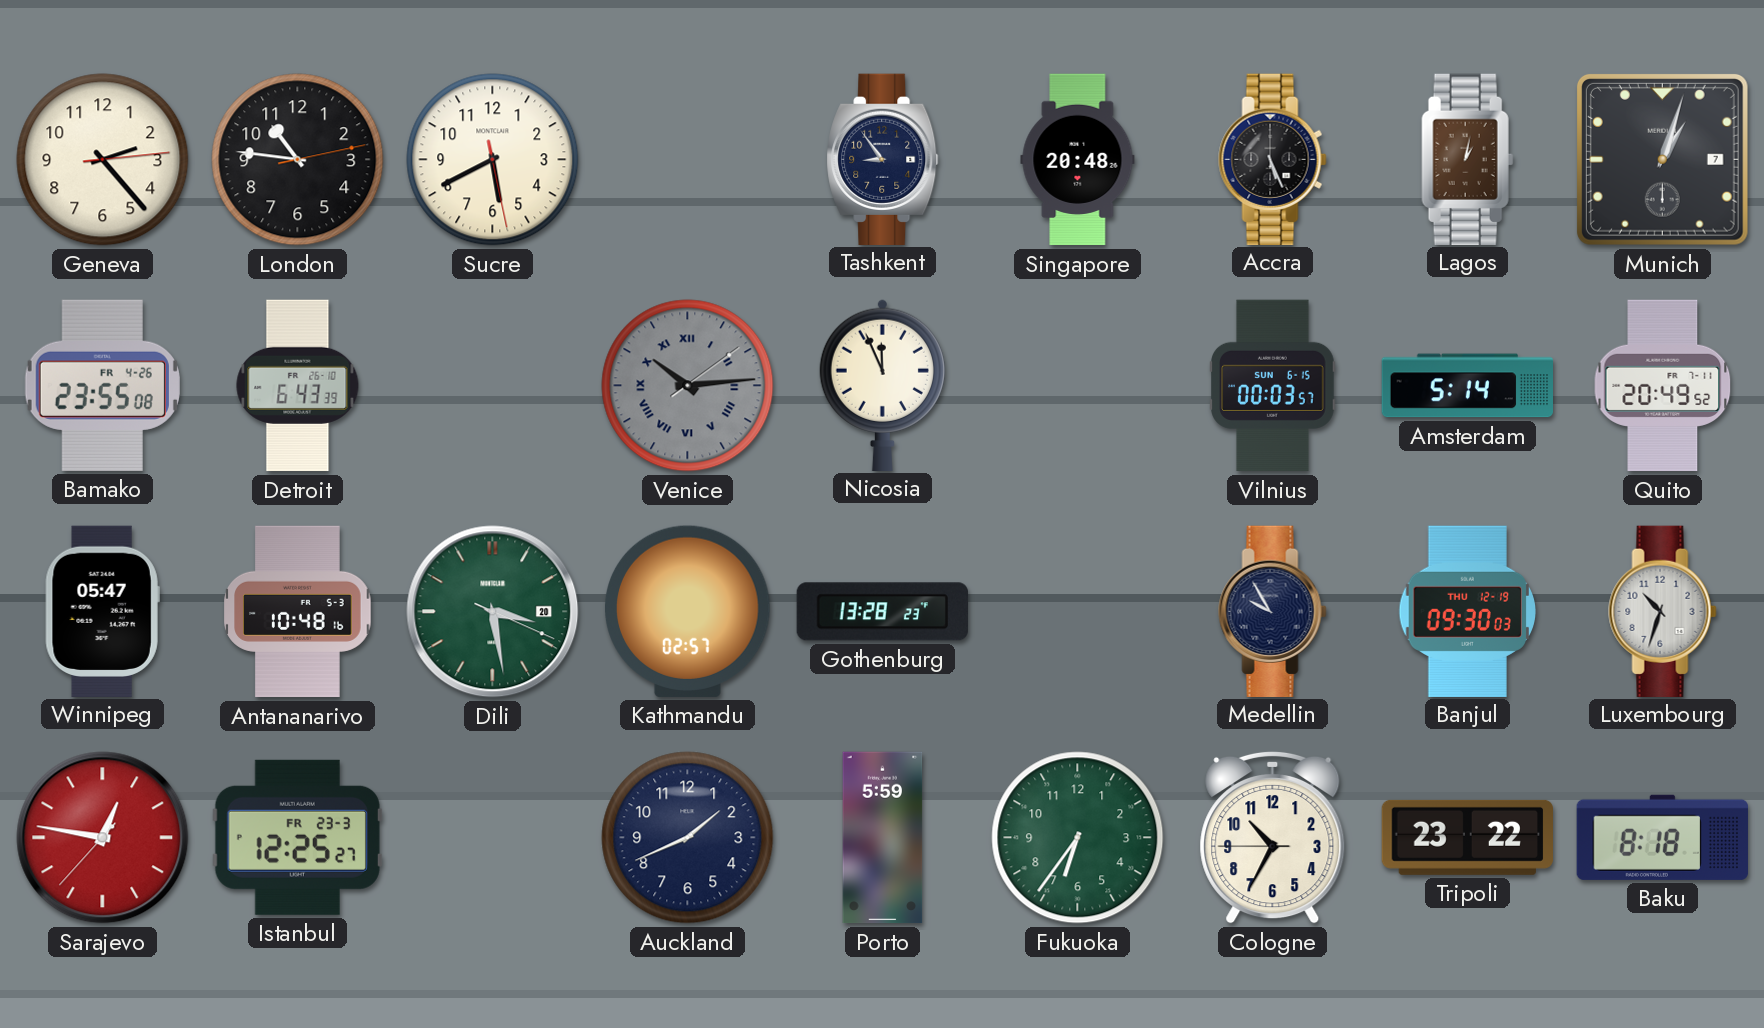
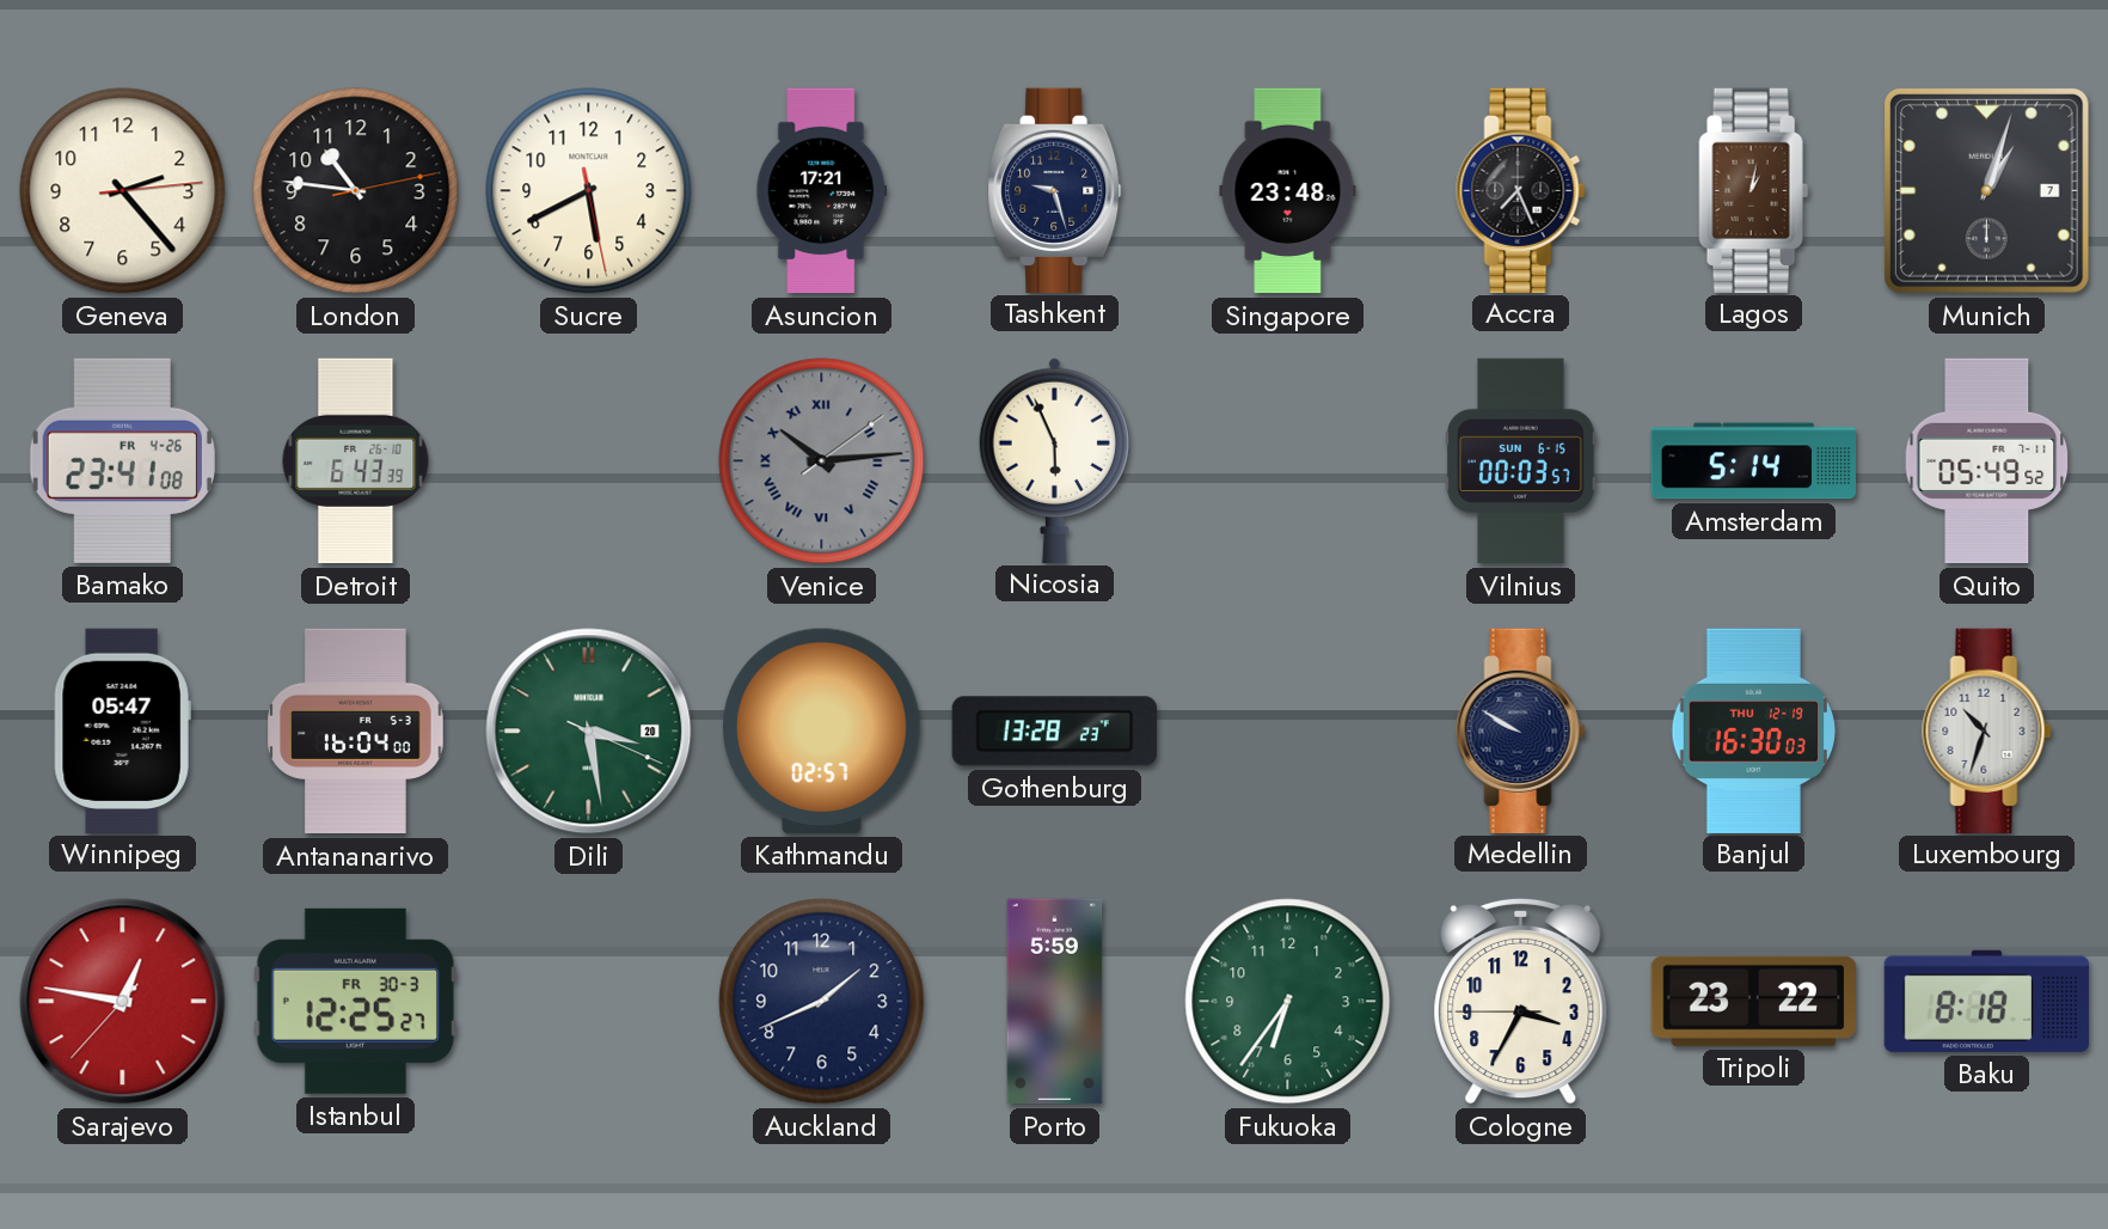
Asuncion: none -> 17:21
Tashkent: 8:54 -> 9:27
Singapore: 20:48 -> 23:48
Accra: 5:26 -> 7:26
Bamako: 23:55 -> 23:41
Nicosia: 11:56 -> 5:56
Quito: 20:49 -> 05:49
Antananarivo: 10:48 -> 16:04
Medellin: 9:55 -> 9:50
Banjul: 09:30 -> 16:30
Istanbul date: FR 23-3 -> FR 30-3
Cologne: 10:34 -> 3:34
